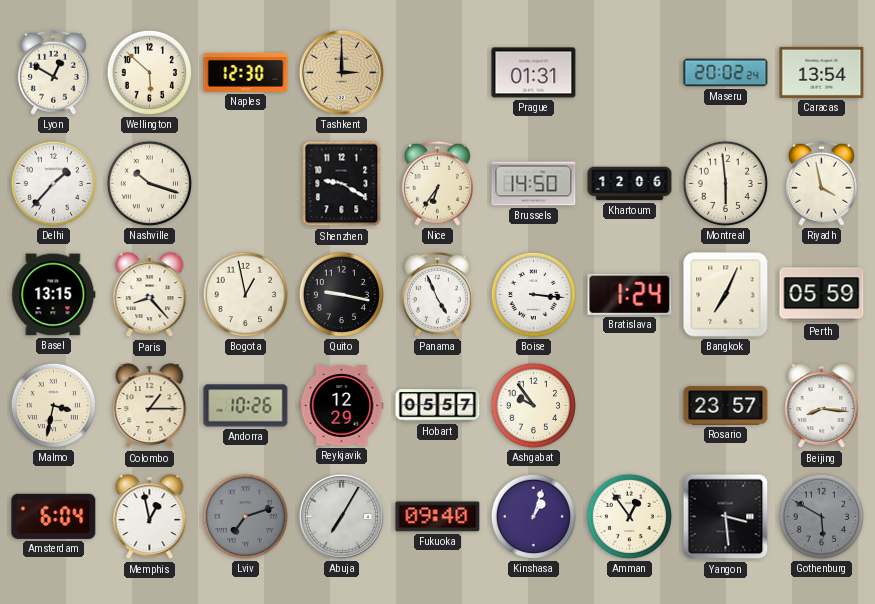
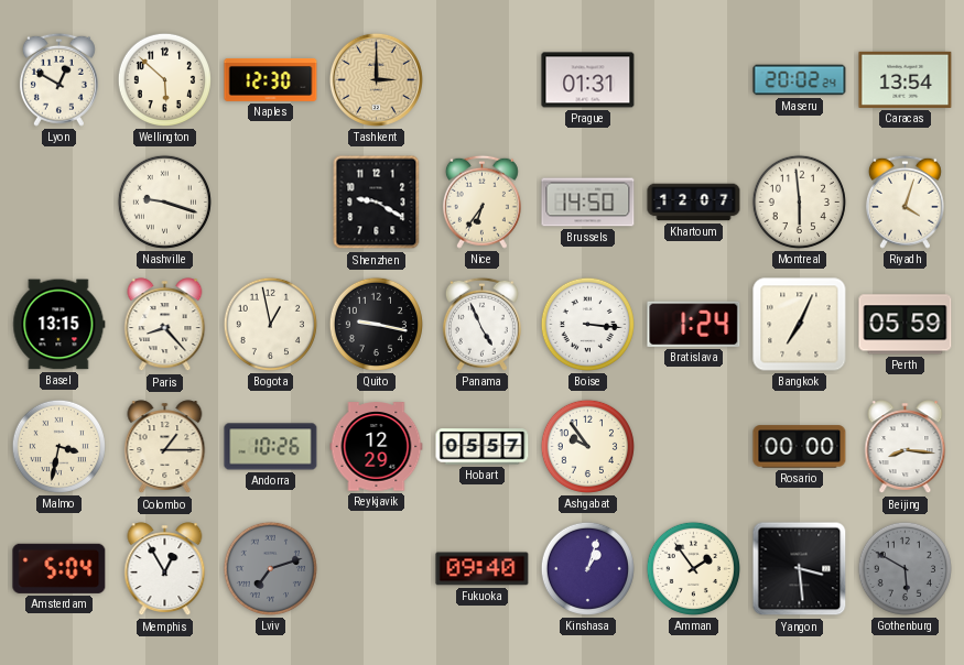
Delhi: 1:37 -> none
Nashville: 10:18 -> 9:18
Khartoum: 12:06 -> 12:07
Riyadh: 3:58 -> 4:03
Rosario: 23:57 -> 00:00
Amsterdam: 6:04 -> 5:04
Memphis: 12:58 -> 12:55
Abuja: 7:05 -> none
Amman: 12:54 -> 1:54
